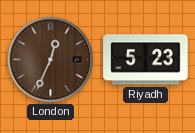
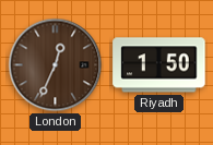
Riyadh: 5:23 -> 1:50
